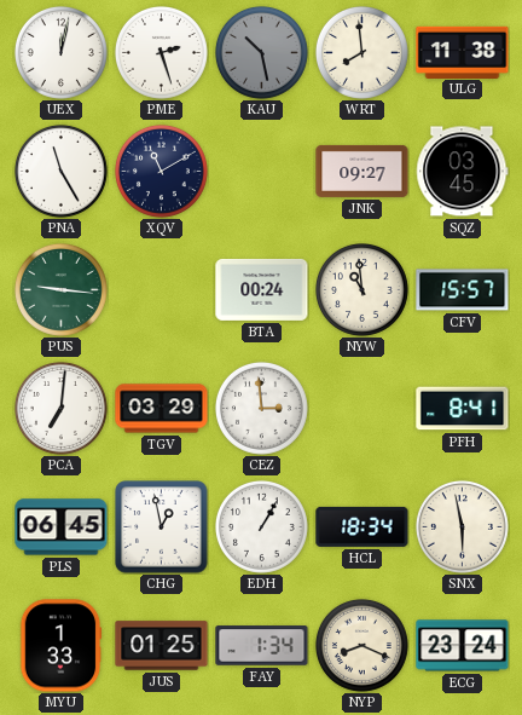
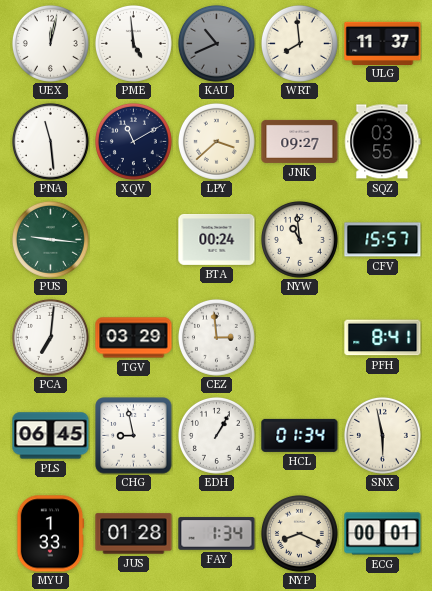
PME: 2:27 -> 4:59
KAU: 10:28 -> 10:41
ULG: 11:38 -> 11:37
PNA: 11:25 -> 11:29
LPY: none -> 3:38
SQZ: 03:45 -> 03:55
CHG: 12:58 -> 8:58
HCL: 18:34 -> 01:34
JUS: 01:25 -> 01:28
ECG: 23:24 -> 00:01
